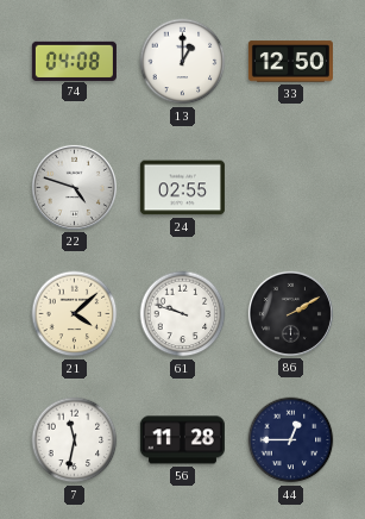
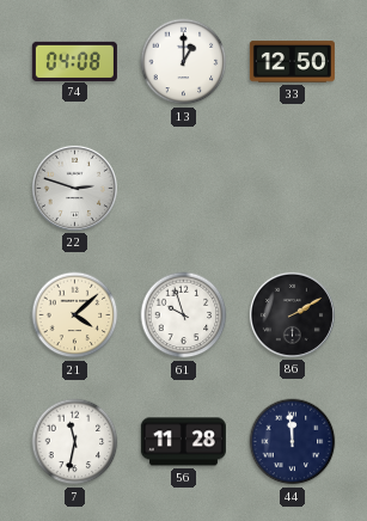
22: 4:48 -> 2:48
24: 02:55 -> none
61: 9:48 -> 9:57
44: 12:45 -> 11:59
